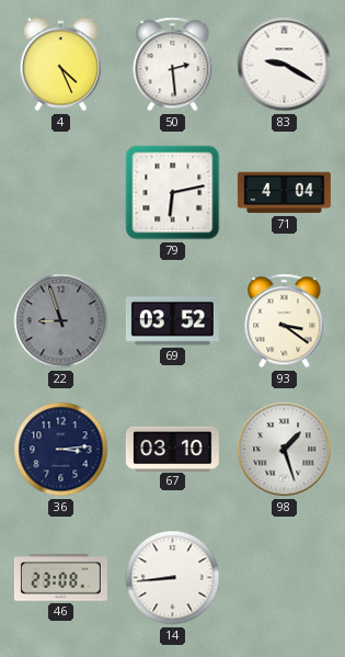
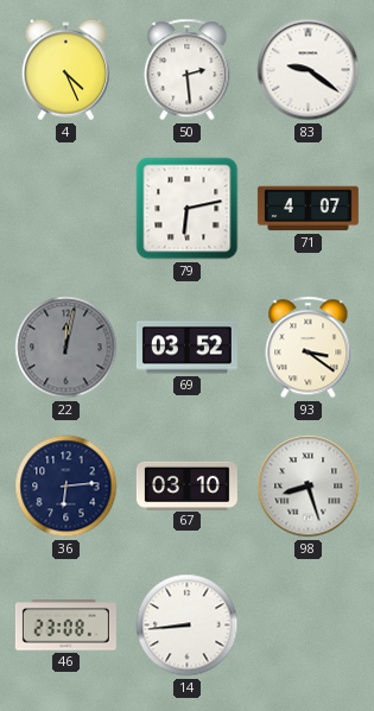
83: 9:20 -> 9:21
71: 4:04 -> 4:07
22: 8:57 -> 12:02
36: 3:14 -> 6:14
98: 1:27 -> 8:27
